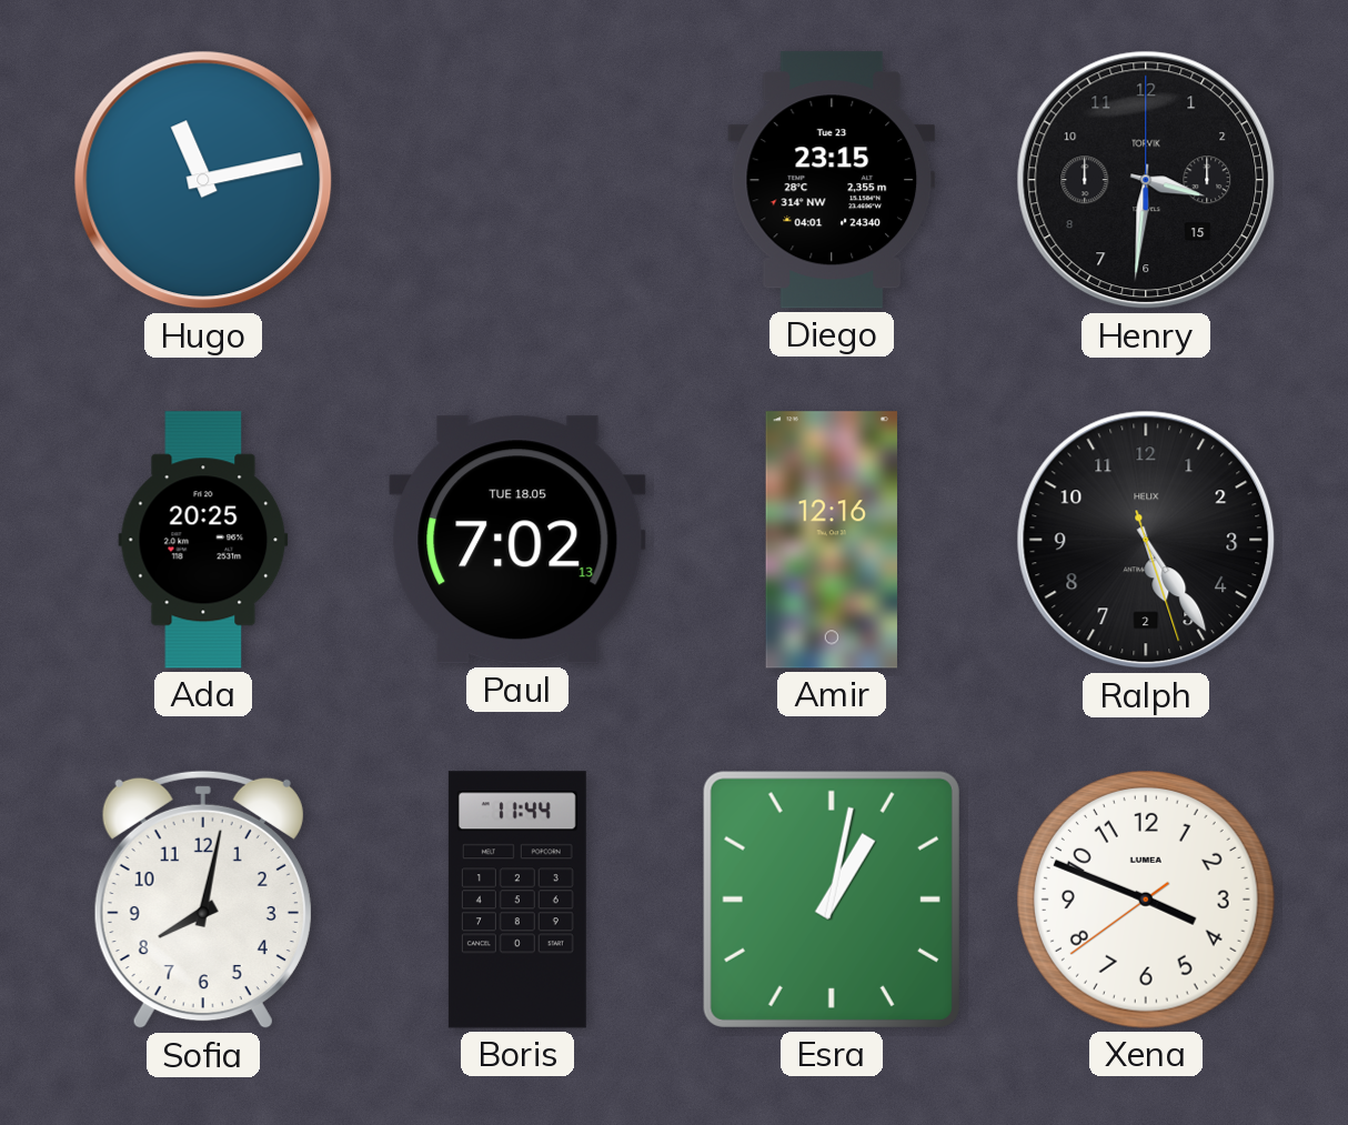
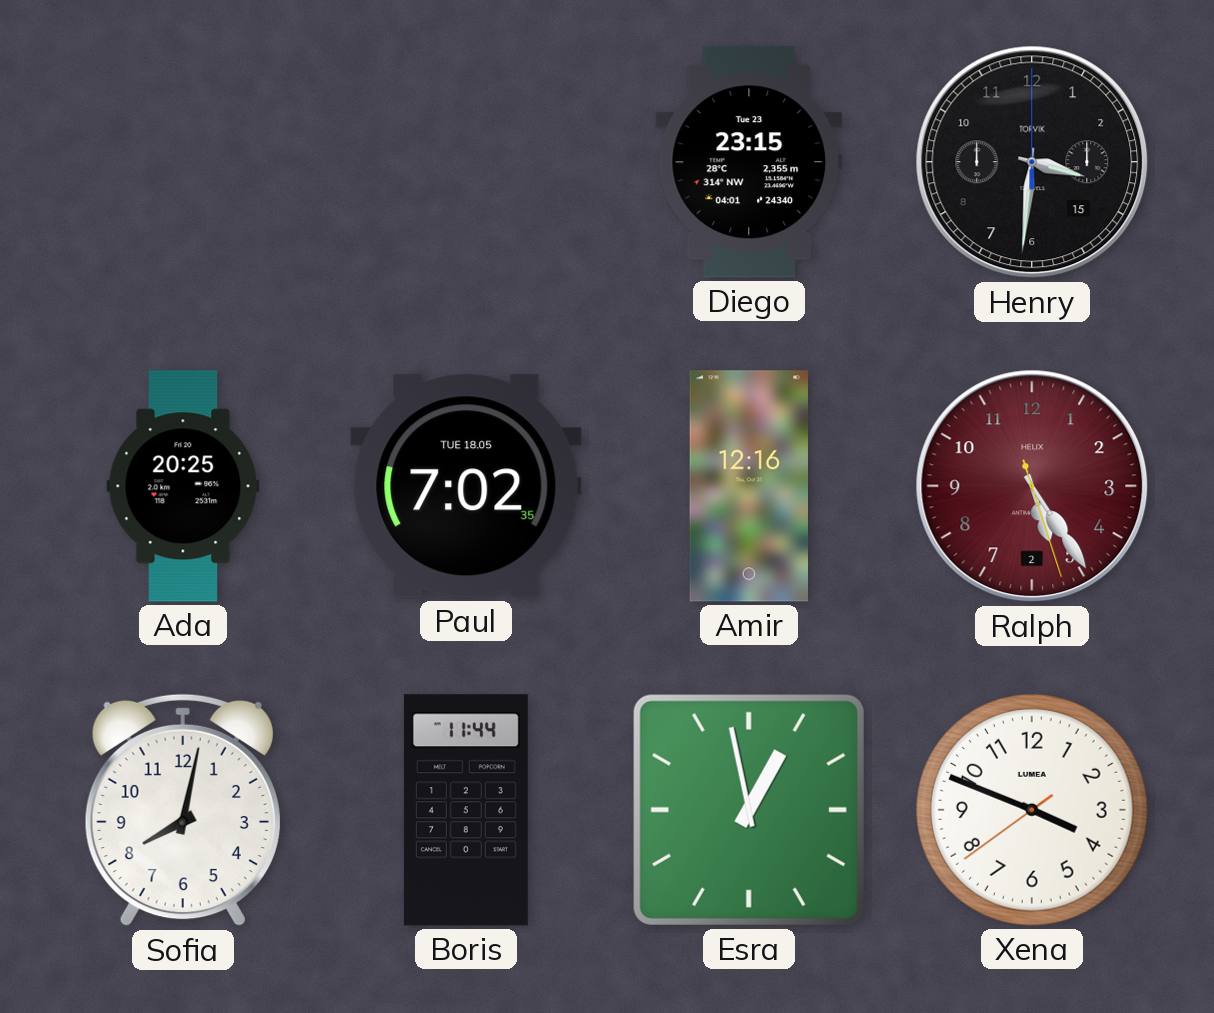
Hugo: 11:13 -> none
Paul: 7:02:13 -> 7:02:35
Ralph dial: black -> burgundy
Esra: 1:02 -> 12:58
